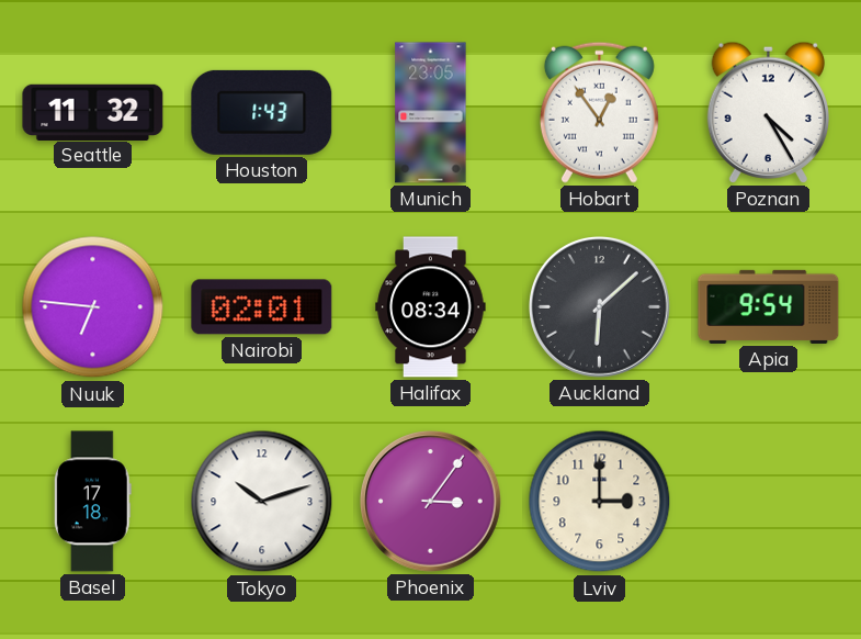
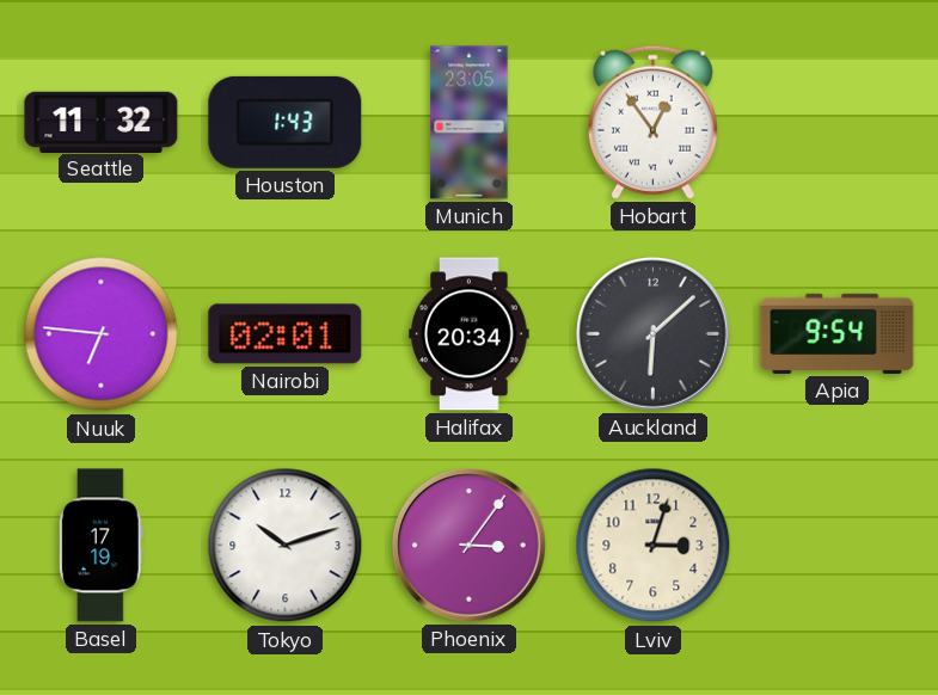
Poznan: 4:25 -> none
Halifax: 08:34 -> 20:34
Basel: 17:18 -> 17:19
Lviv: 3:00 -> 3:03
